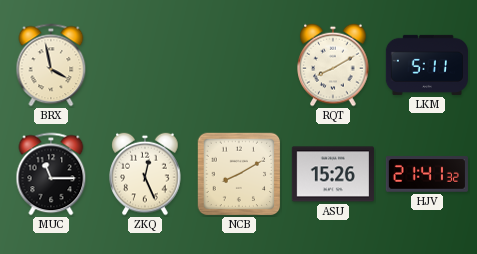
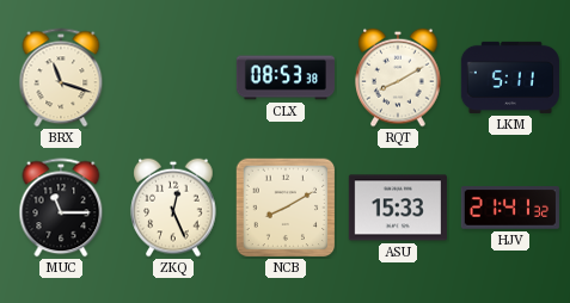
BRX: 3:58 -> 11:18
CLX: none -> 08:53
ASU: 15:26 -> 15:33
